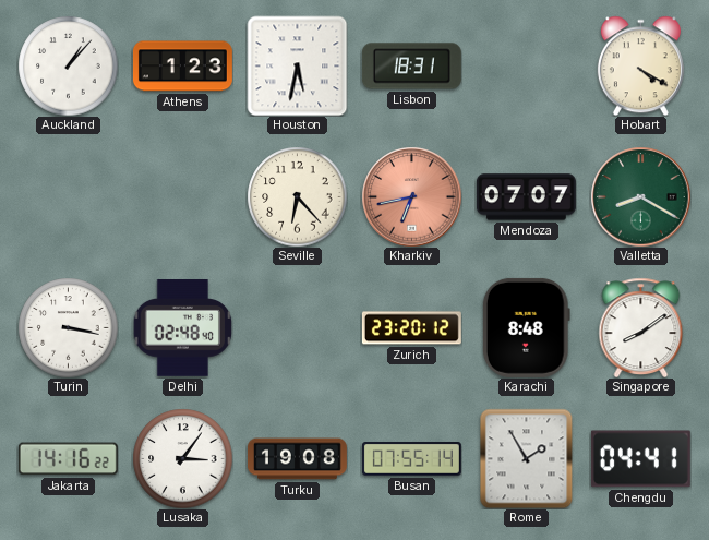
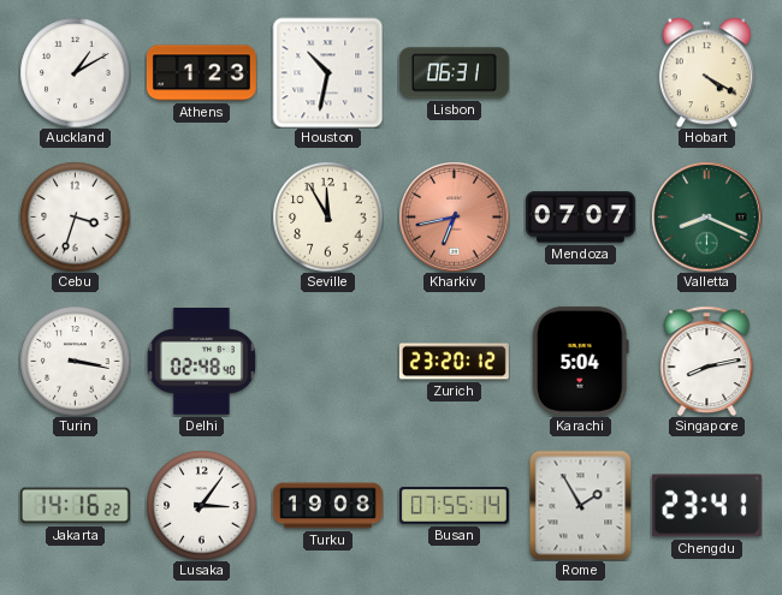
Auckland: 1:07 -> 1:10
Houston: 5:32 -> 10:32
Lisbon: 18:31 -> 06:31
Cebu: none -> 3:33
Seville: 6:23 -> 11:55
Valletta: 8:20 -> 8:19
Karachi: 8:48 -> 5:04
Singapore: 8:09 -> 8:13
Chengdu: 04:41 -> 23:41
